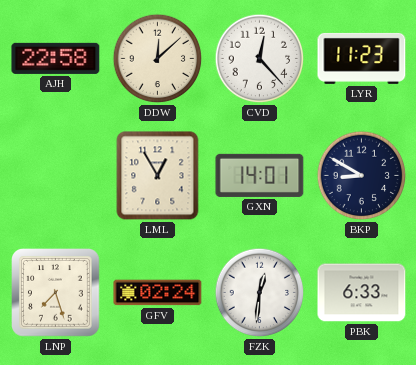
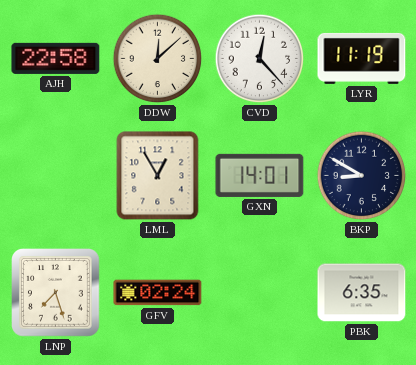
LYR: 11:23 -> 11:19
FZK: 12:31 -> none
PBK: 6:33 -> 6:35
